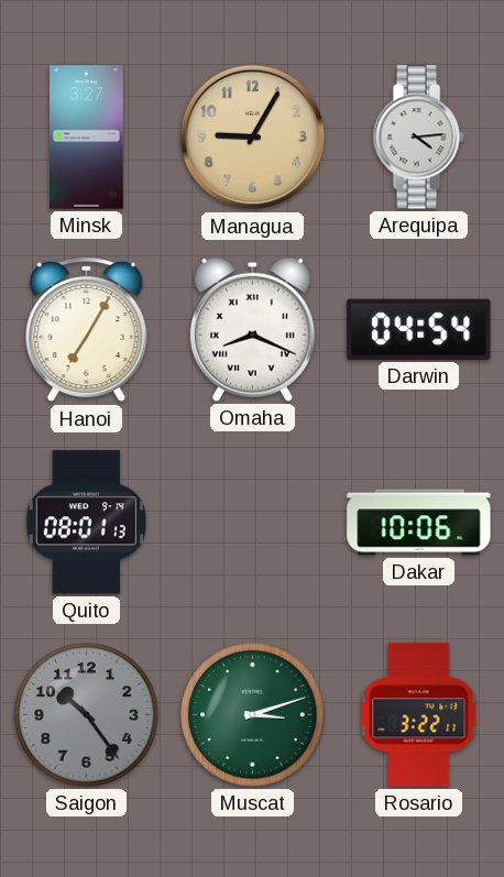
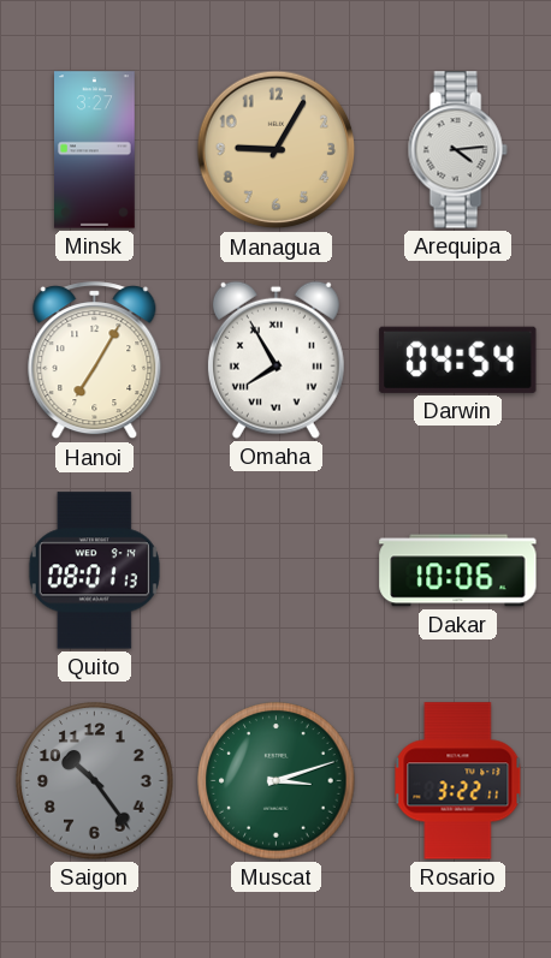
Omaha: 8:19 -> 7:55
